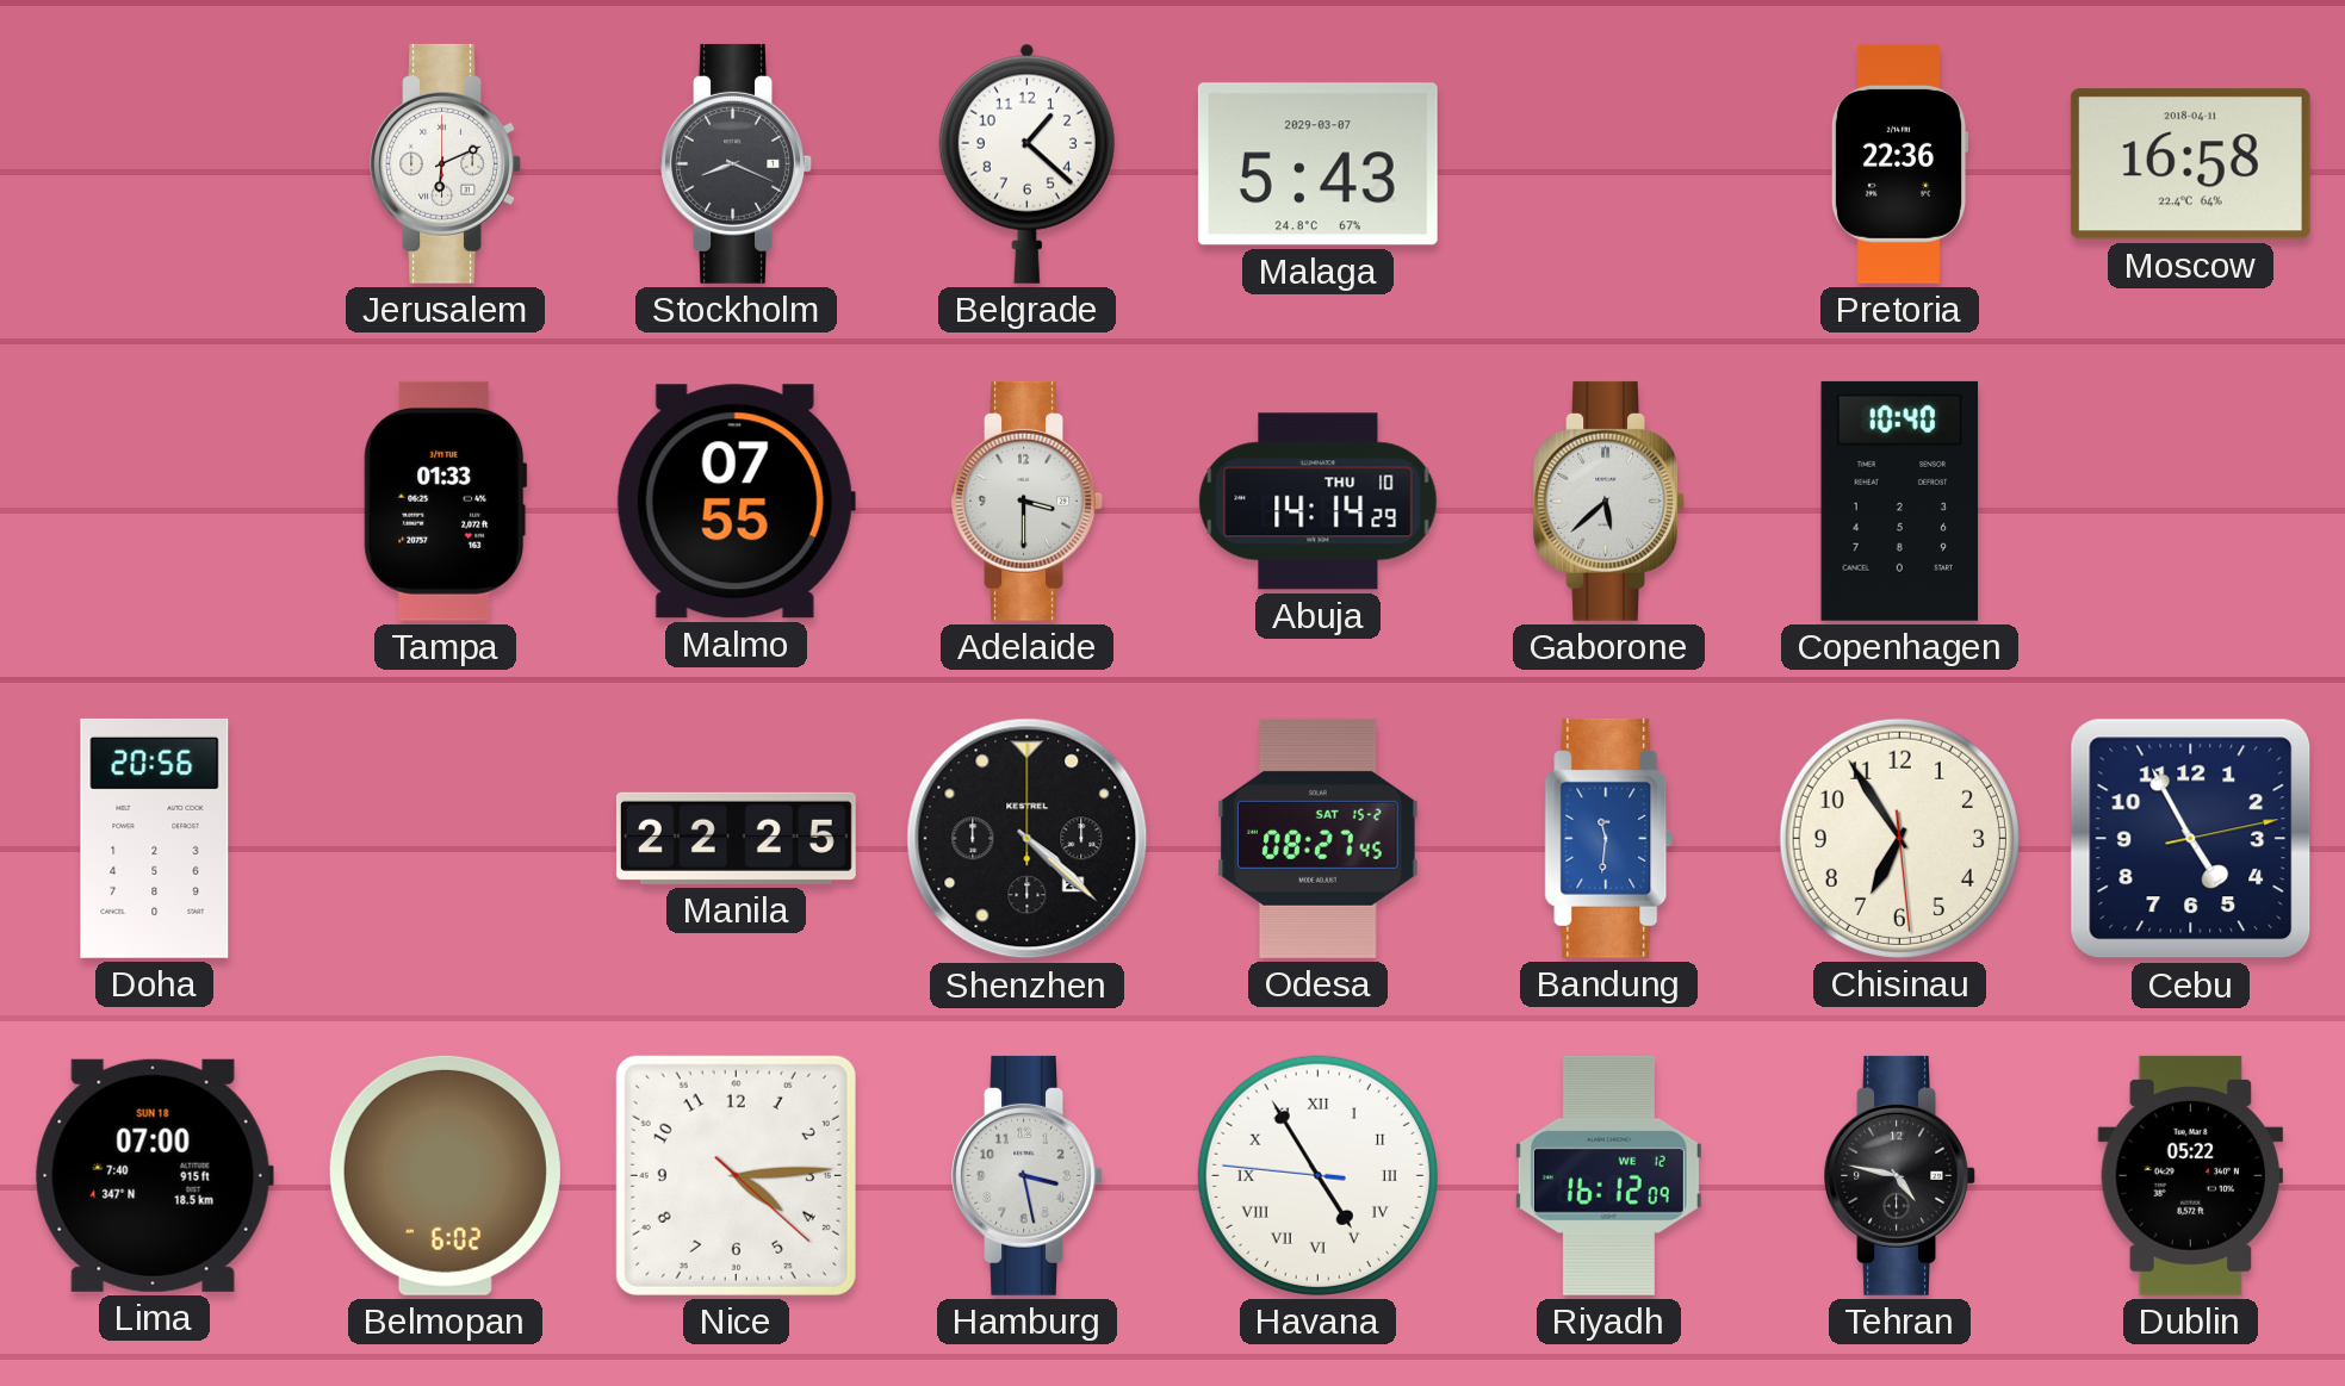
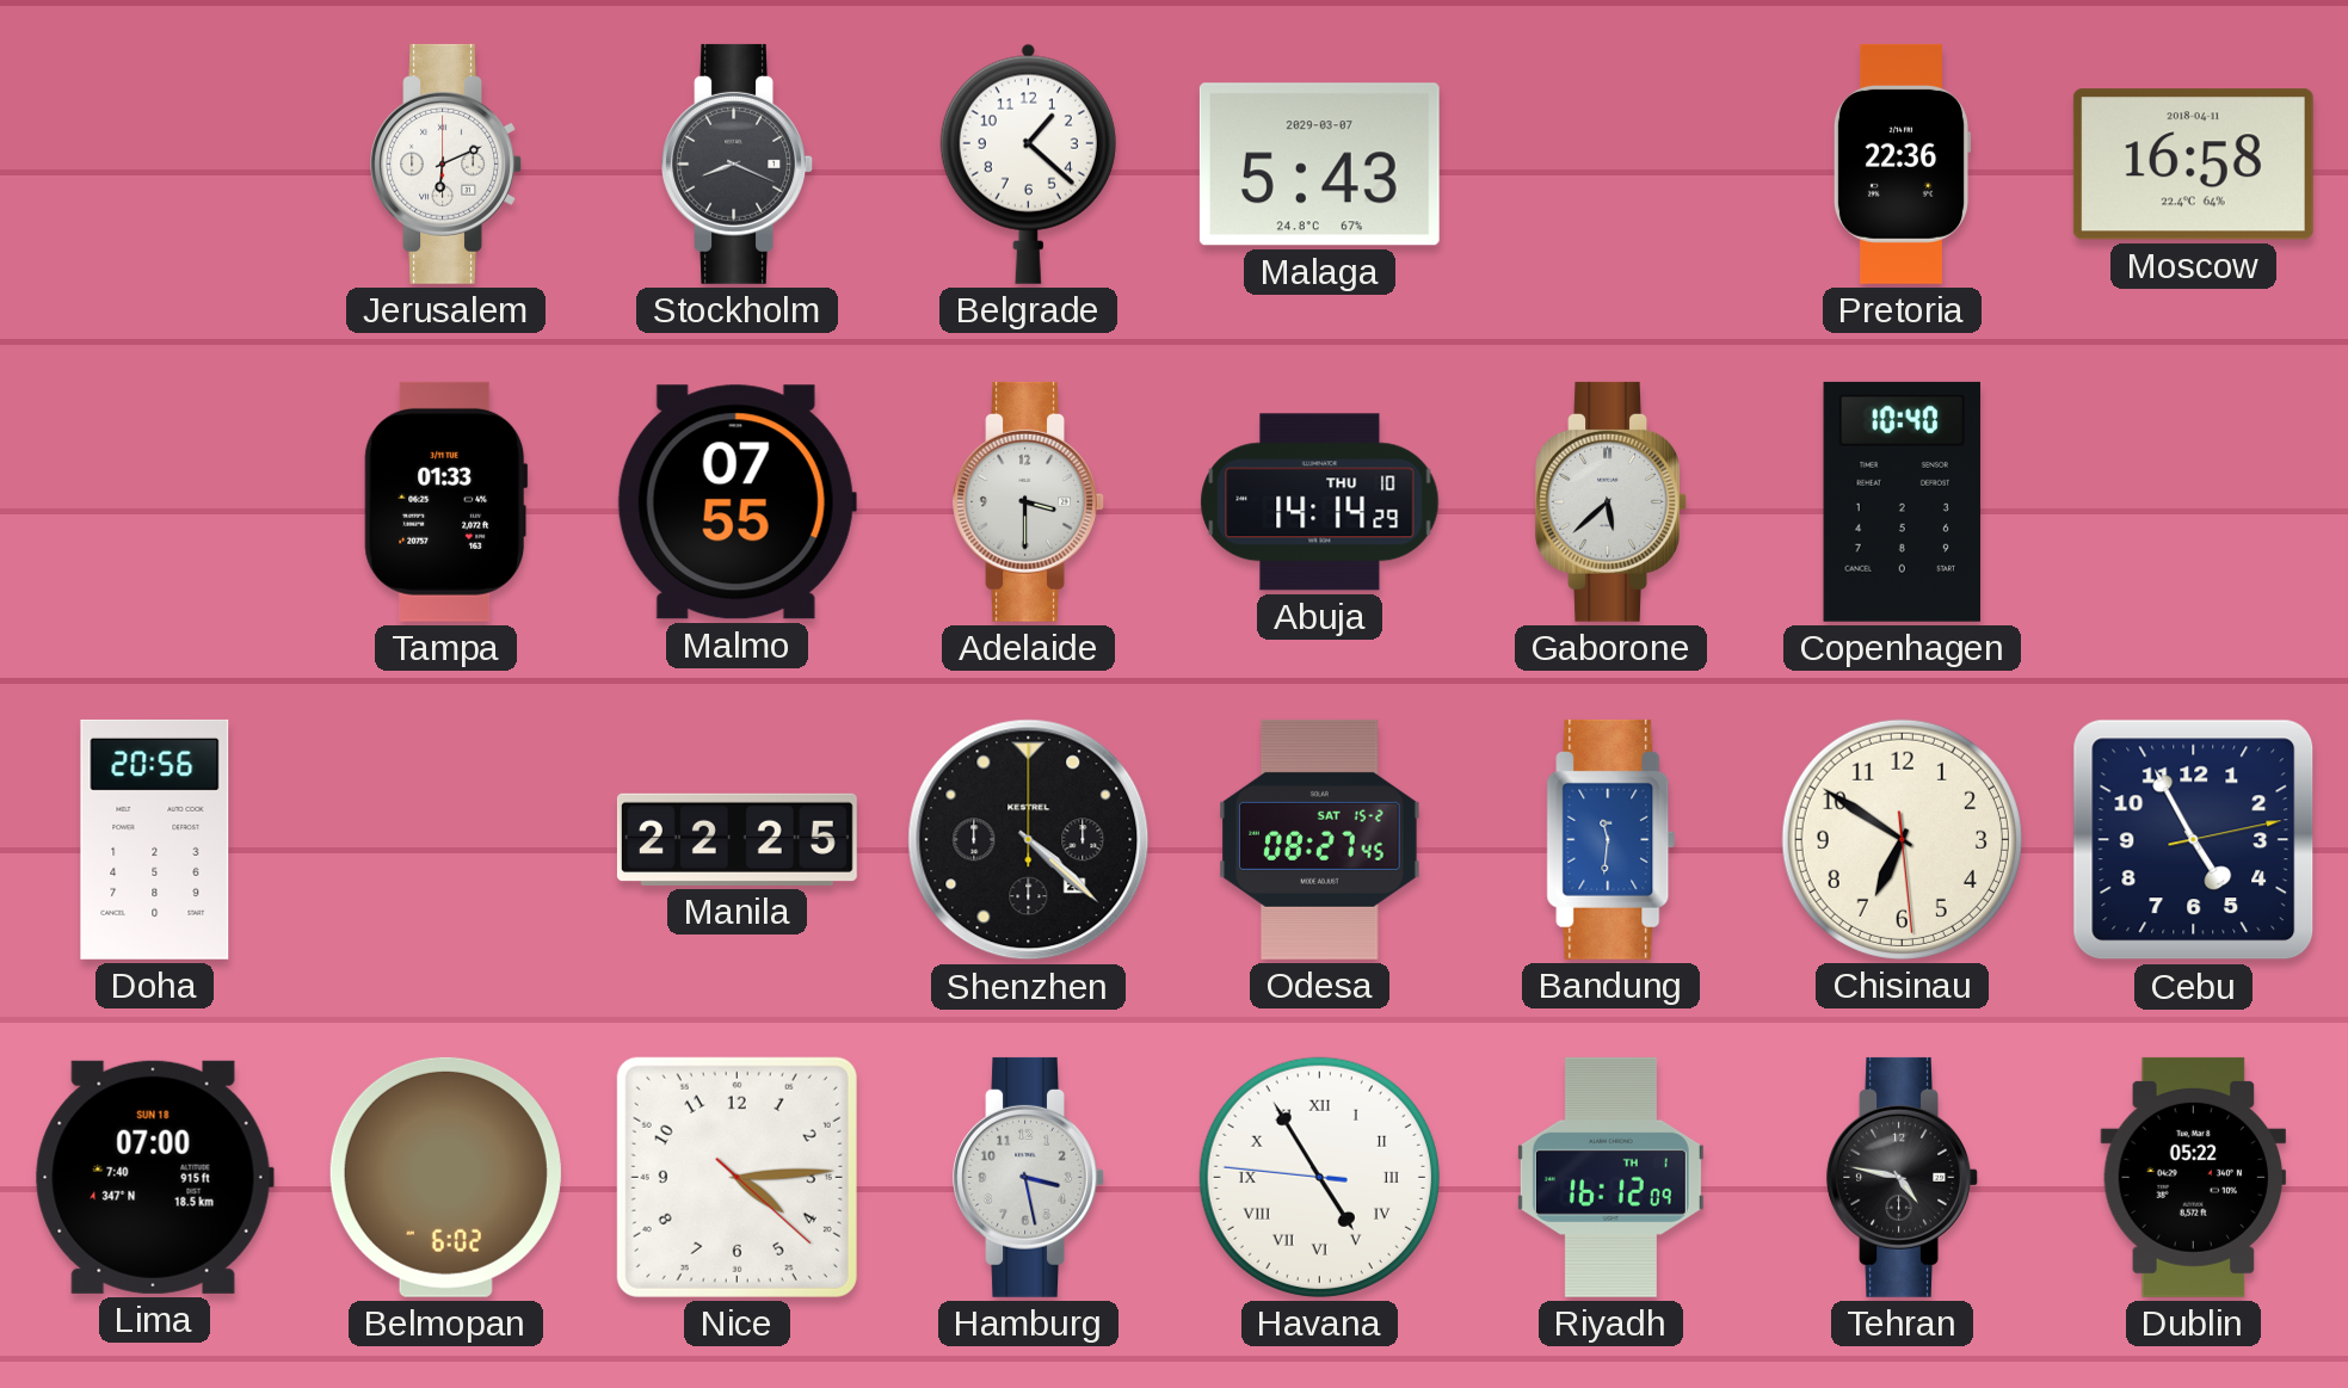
Chisinau: 6:54 -> 6:50
Riyadh date: WE 12 -> TH 1
